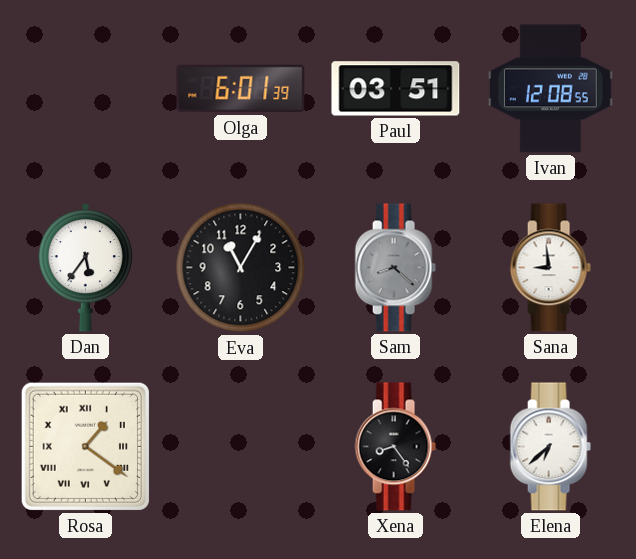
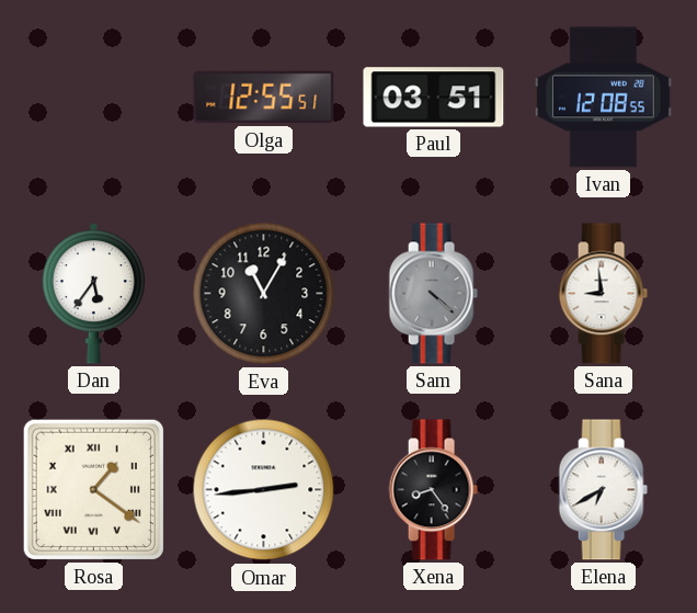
Olga: 6:01 -> 12:55
Sam: 8:22 -> 4:22
Omar: none -> 2:44
Elena: 6:38 -> 6:40
